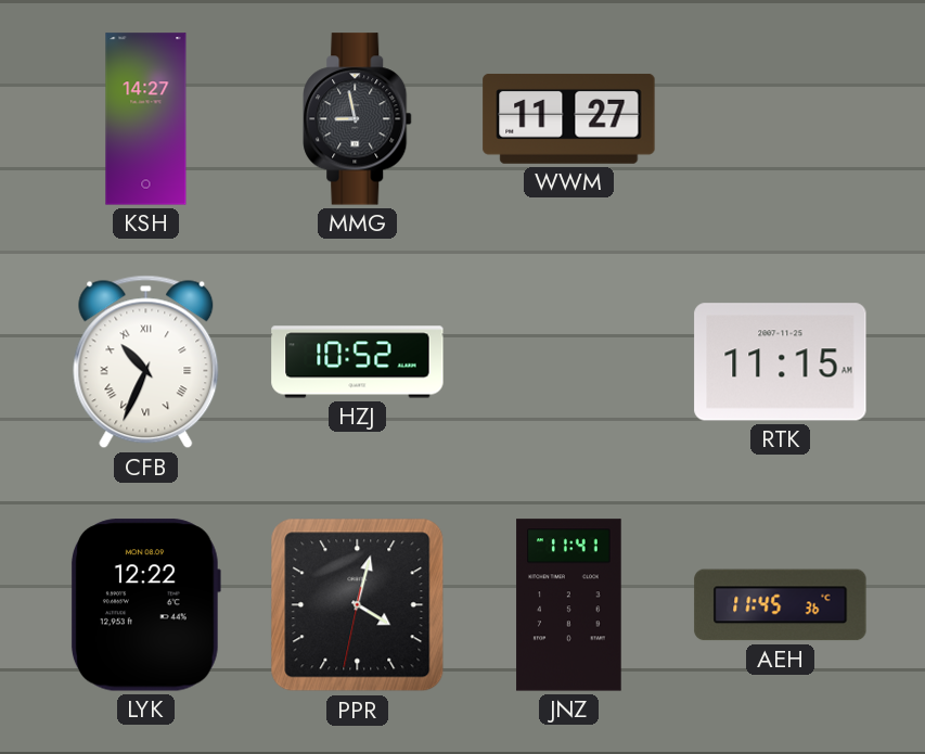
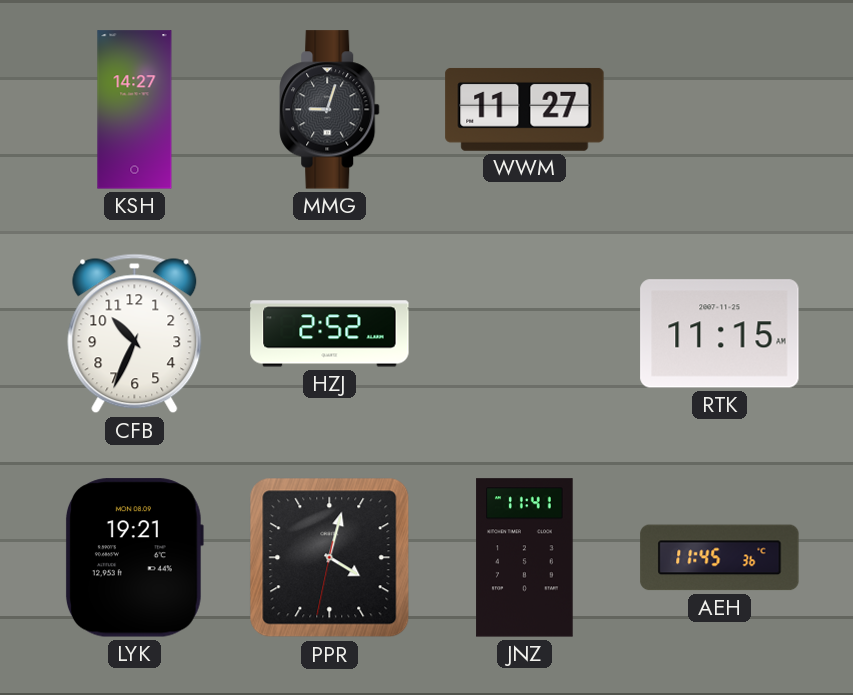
MMG: 8:58 -> 9:03
CFB numerals: Roman -> Arabic
HZJ: 10:52 -> 2:52
LYK: 12:22 -> 19:21
